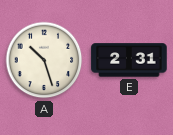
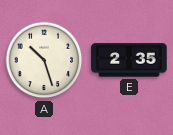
E: 2:31 -> 2:35
